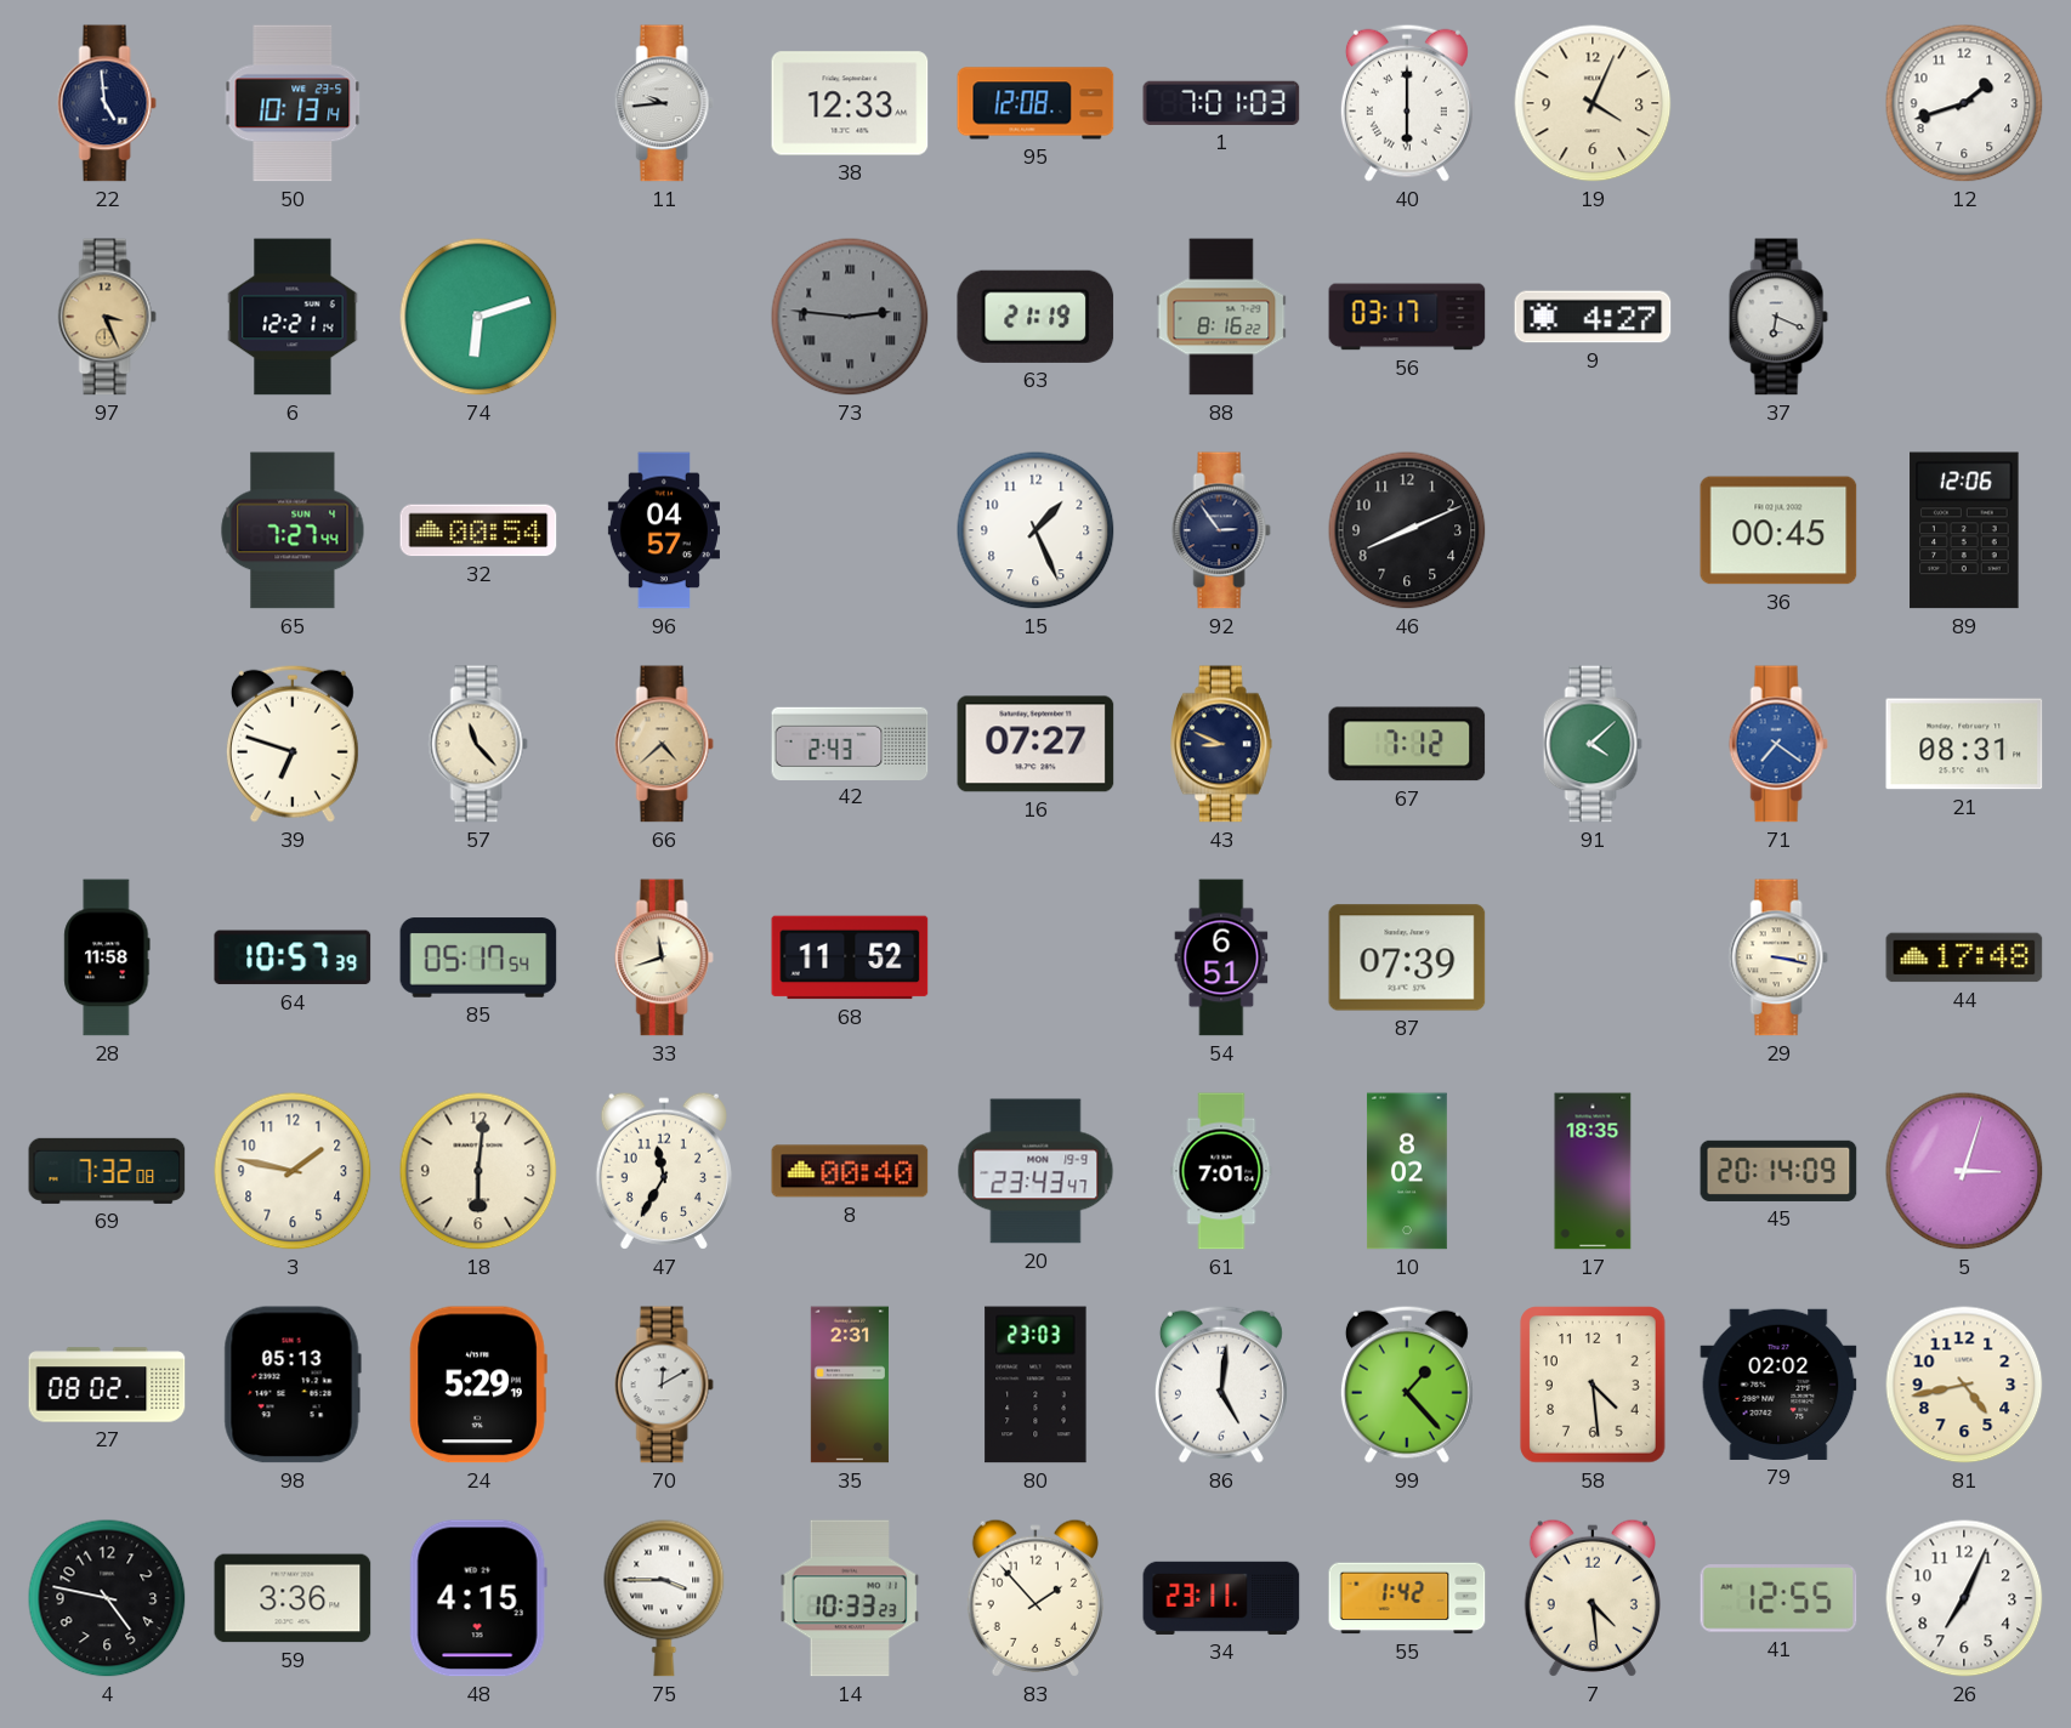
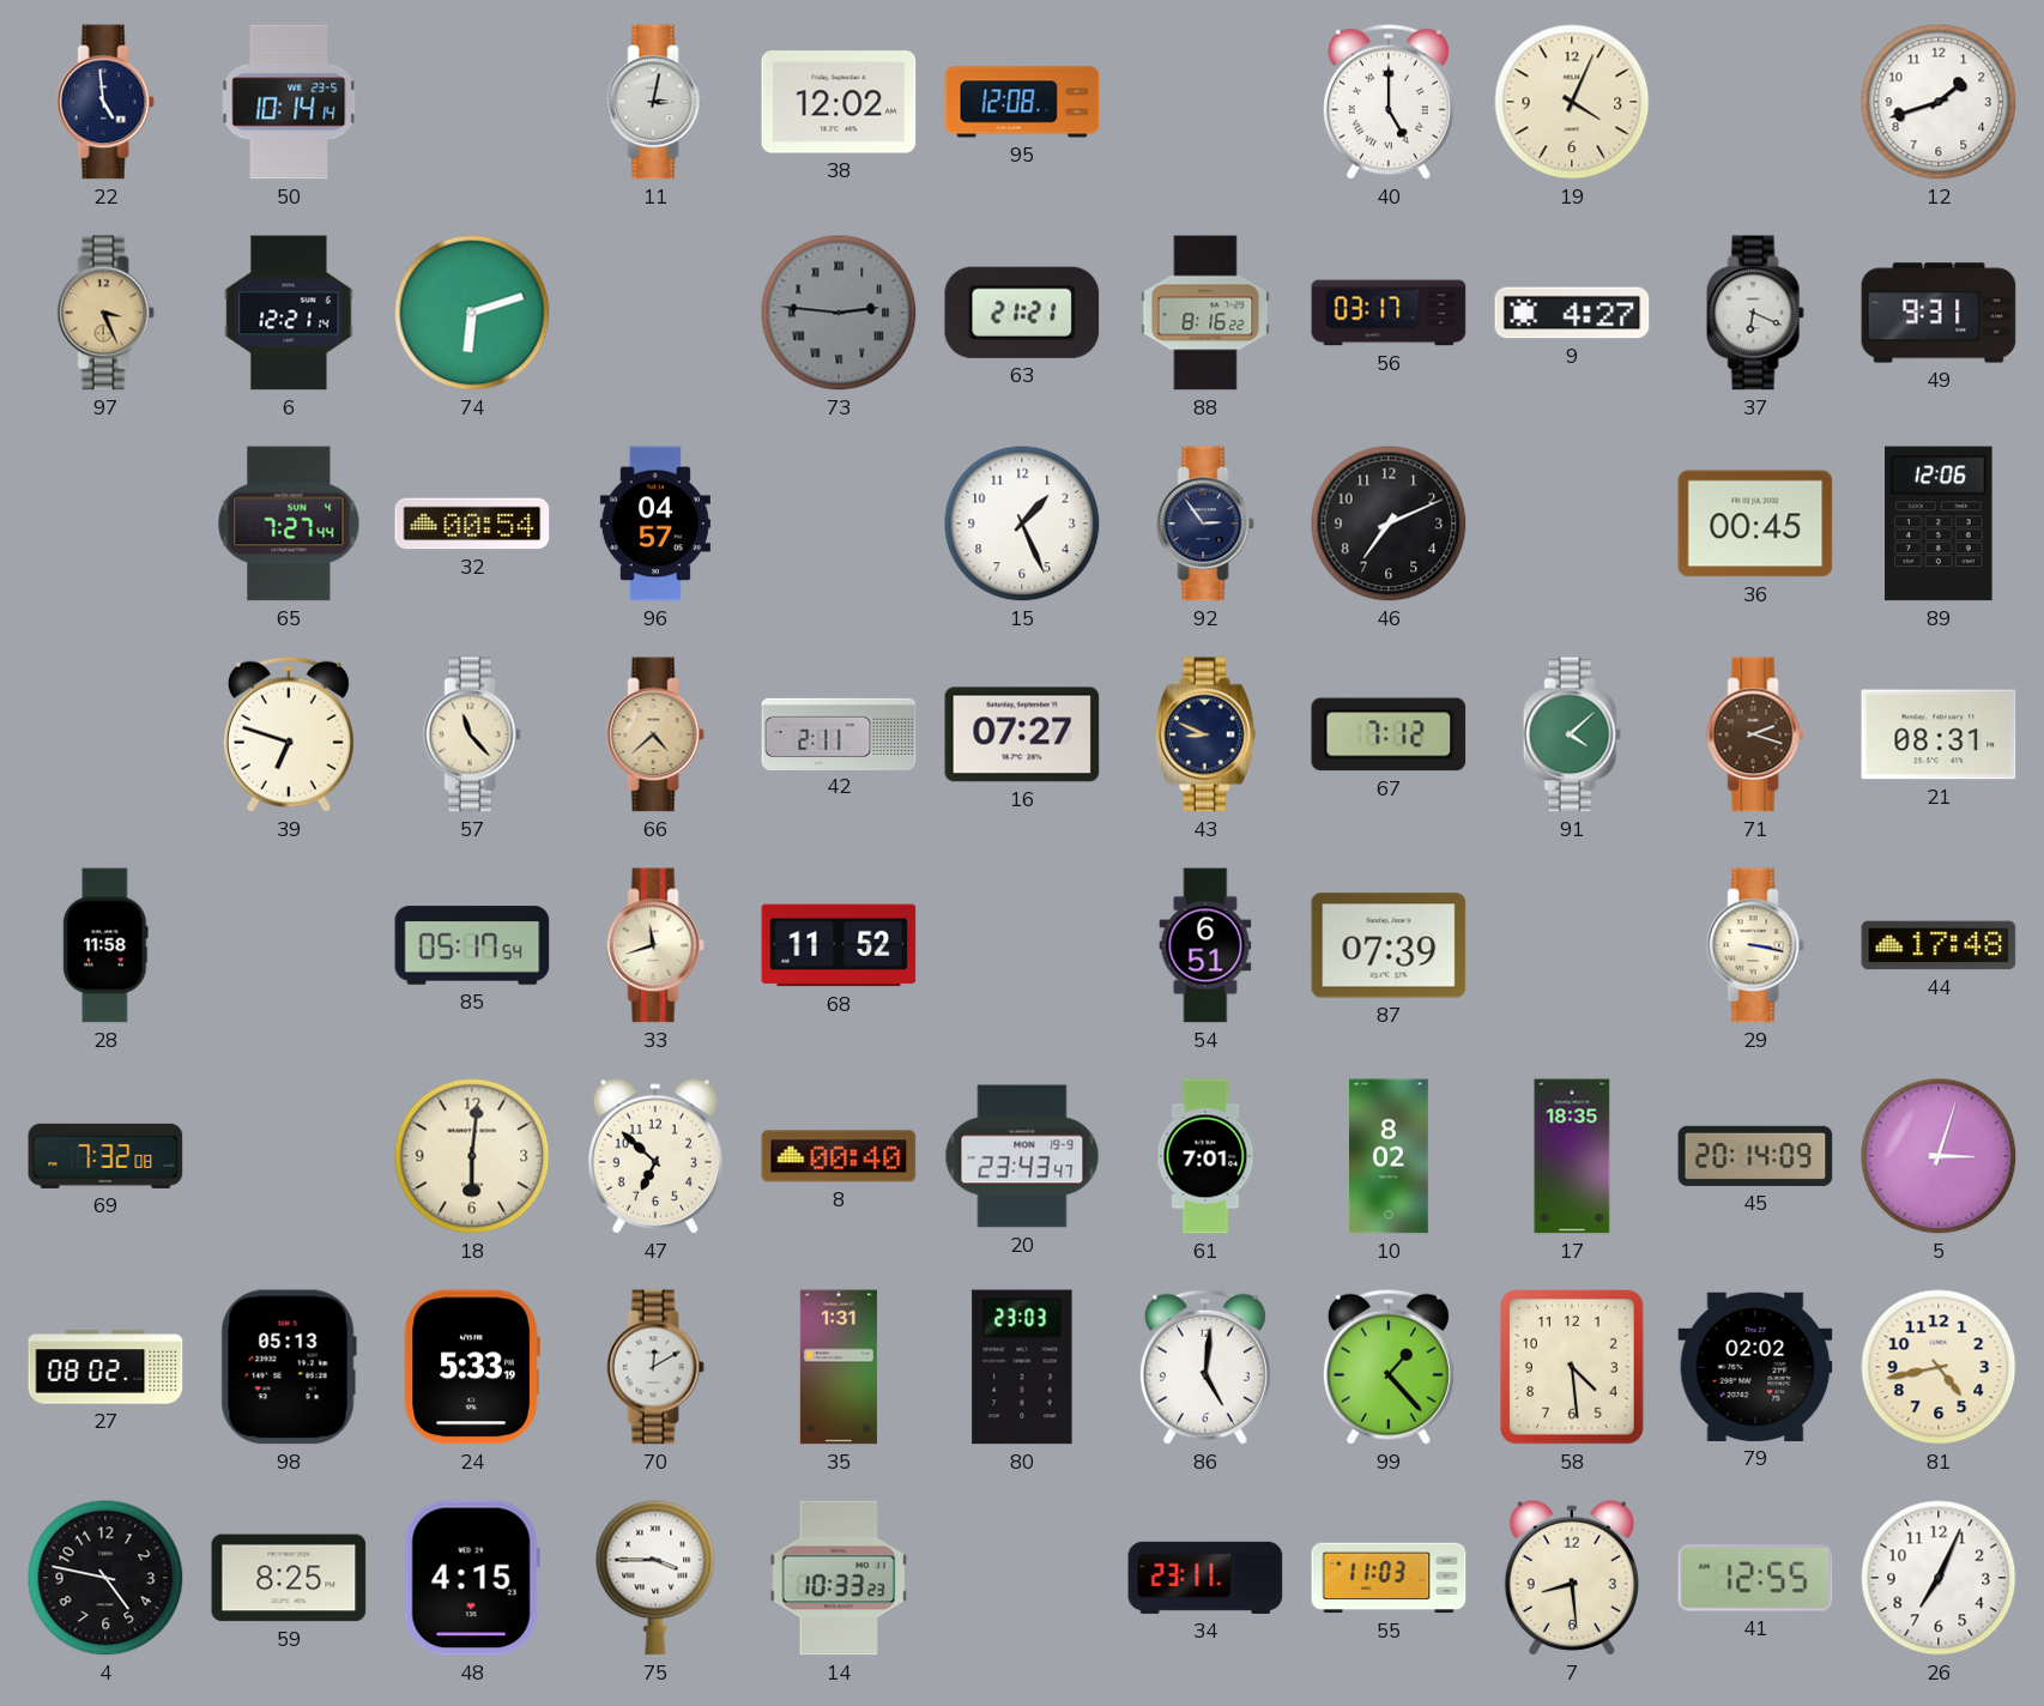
50: 10:13 -> 10:14
11: 9:44 -> 3:02
38: 12:33 -> 12:02
1: 7:01 -> none
40: 6:00 -> 5:00
63: 21:19 -> 21:21
49: none -> 9:31
46: 8:11 -> 7:11
42: 2:43 -> 2:11
71: 7:21 -> 2:18
71 dial: blue -> brown
64: 10:57 -> none
3: 1:47 -> none
47: 11:35 -> 6:52
24: 5:29 -> 5:33
35: 2:31 -> 1:31
59: 3:36 -> 8:25
83: 1:53 -> none
55: 1:42 -> 11:03
7: 4:29 -> 8:29
